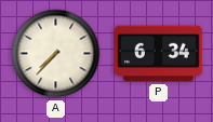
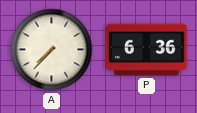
P: 6:34 -> 6:36
